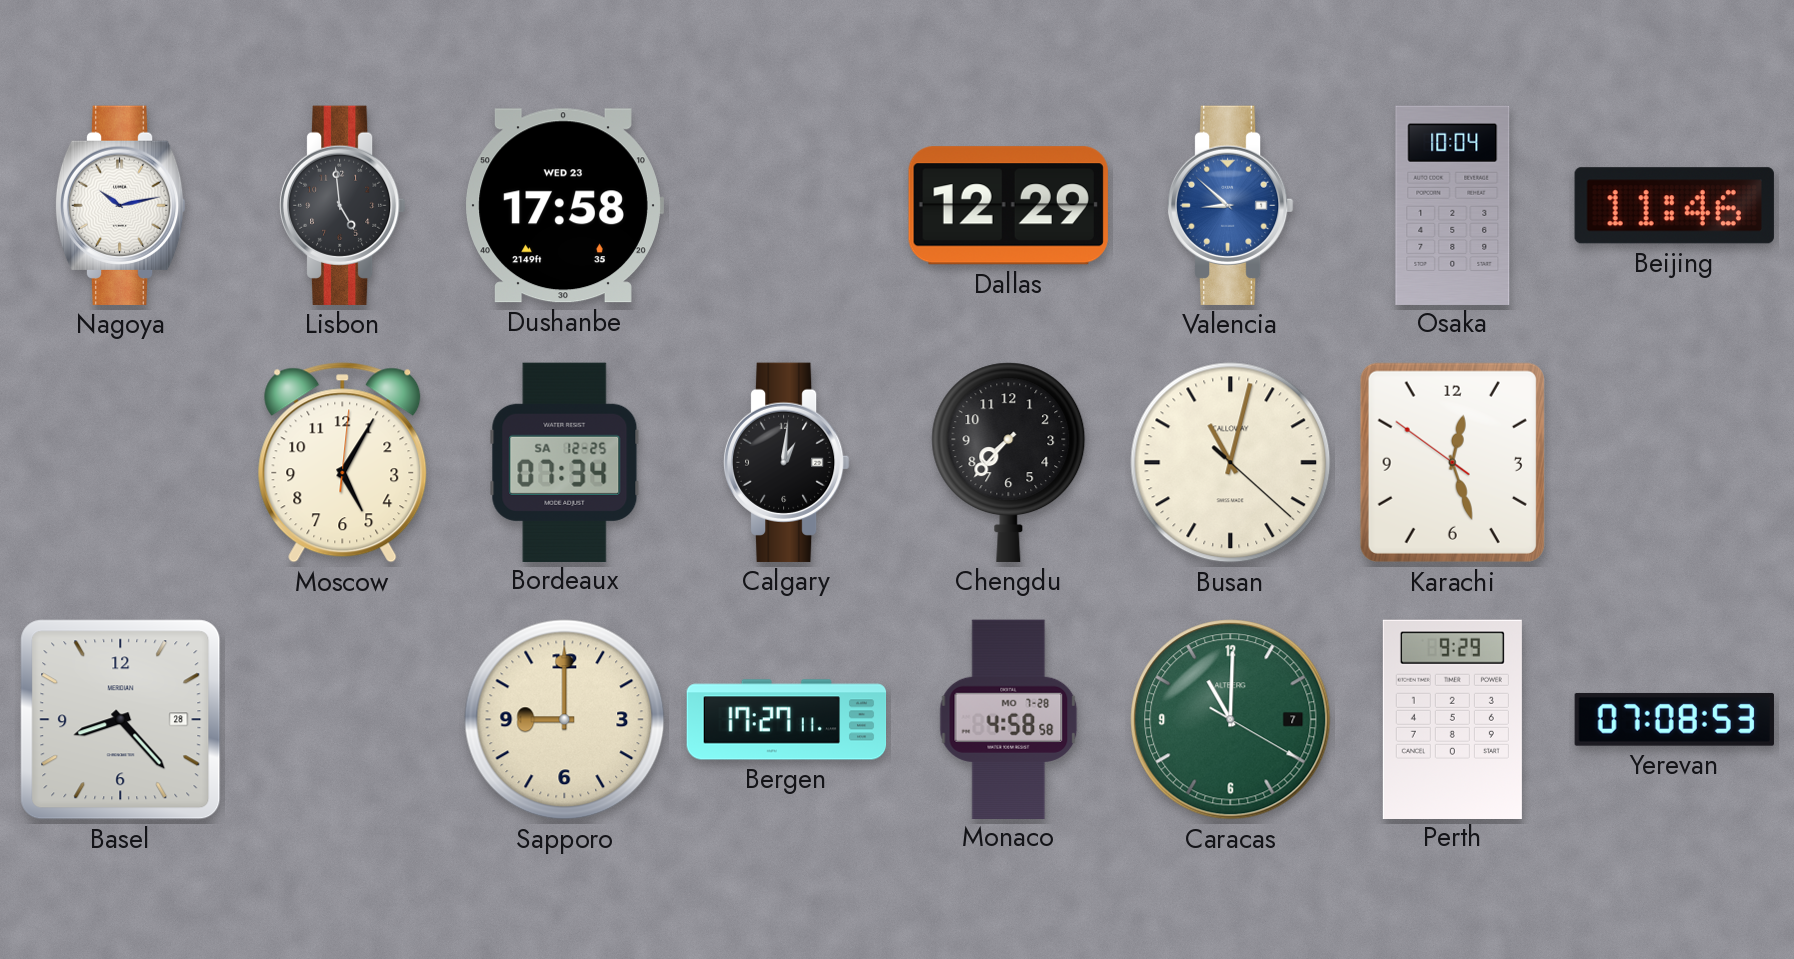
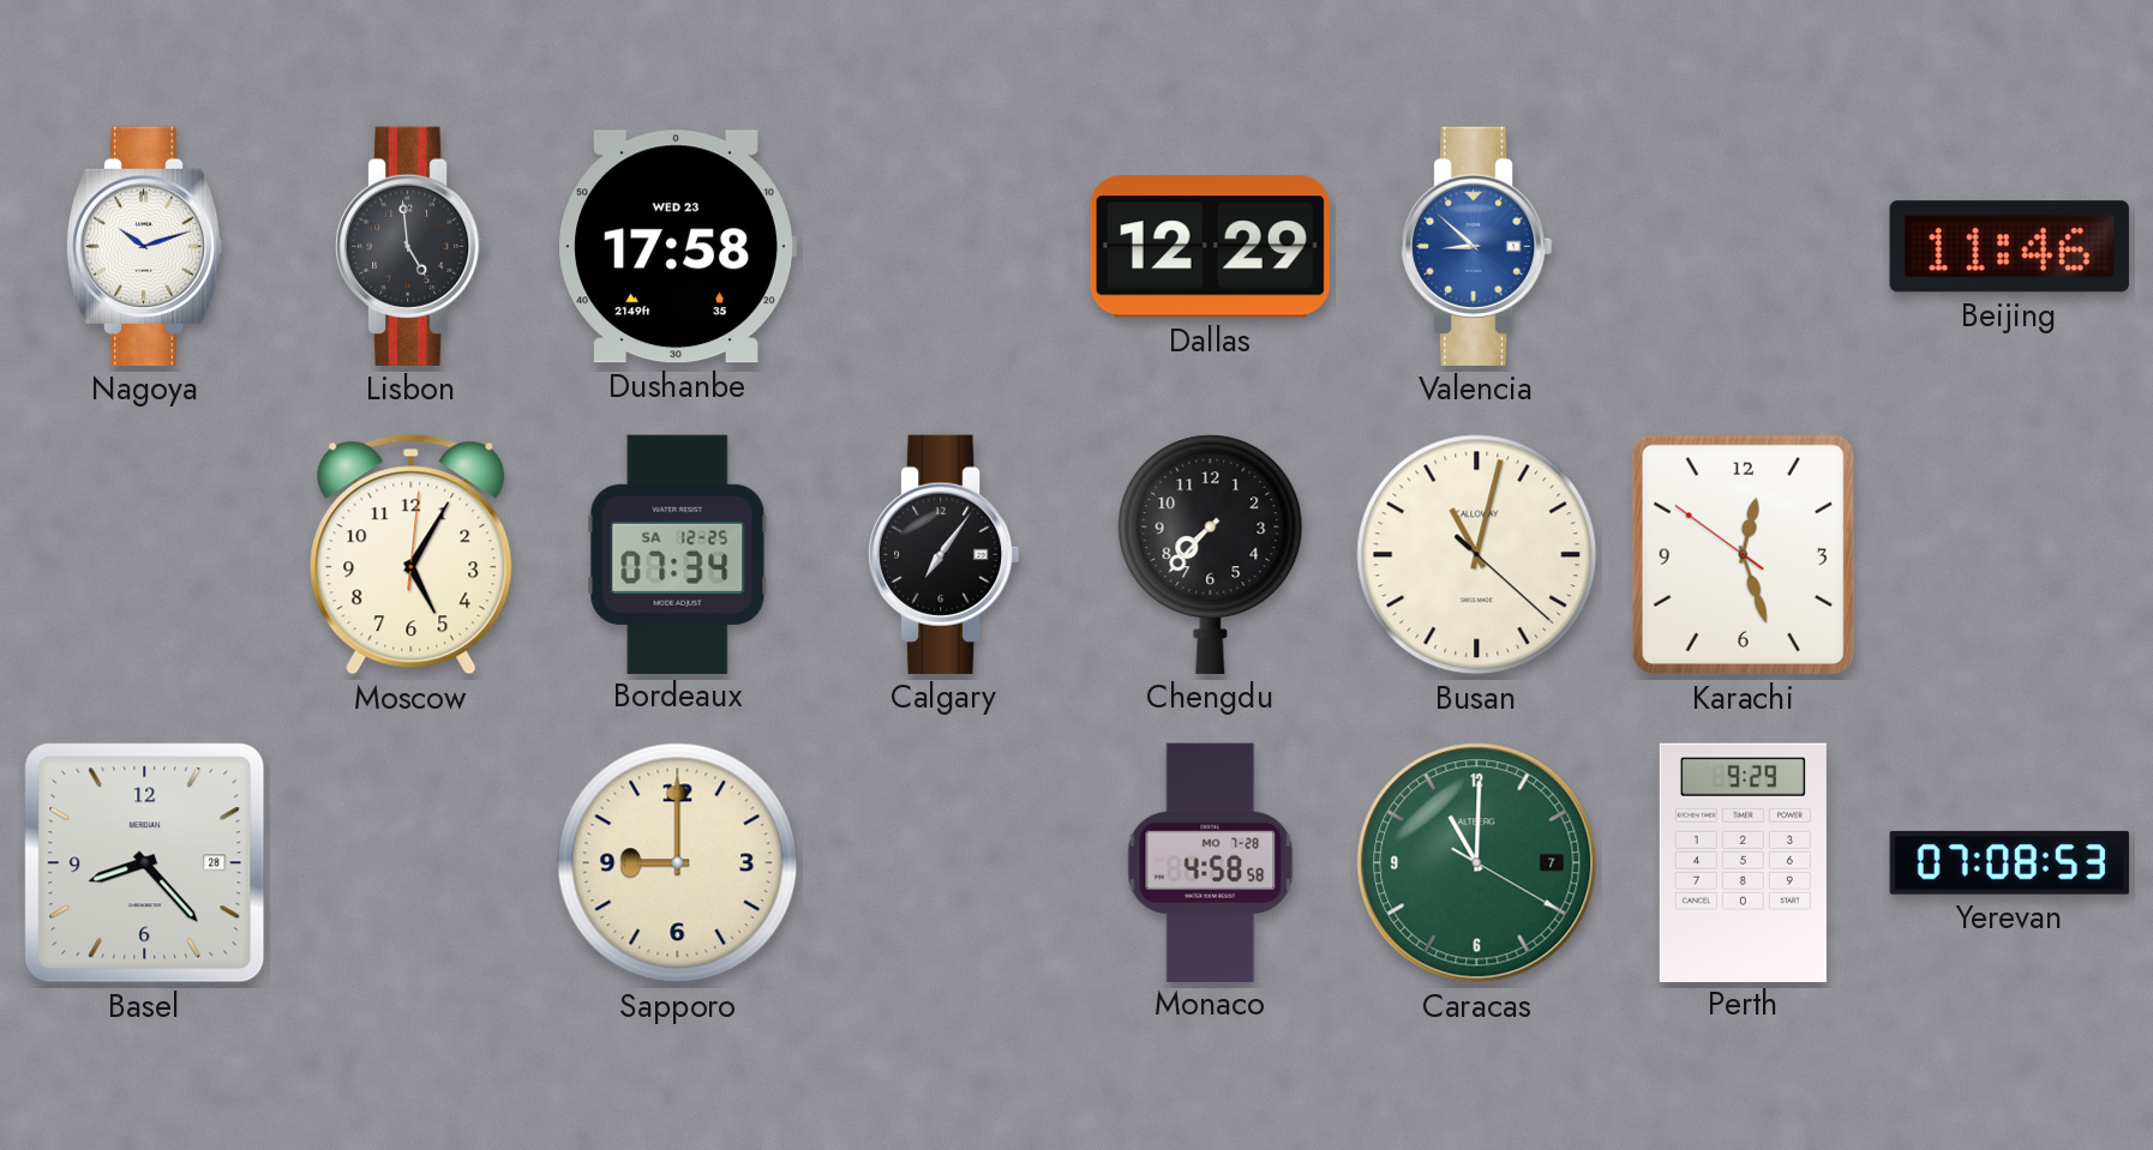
Nagoya: 10:13 -> 10:12
Osaka: 10:04 -> none
Calgary: 1:01 -> 7:06
Bergen: 17:27 -> none
